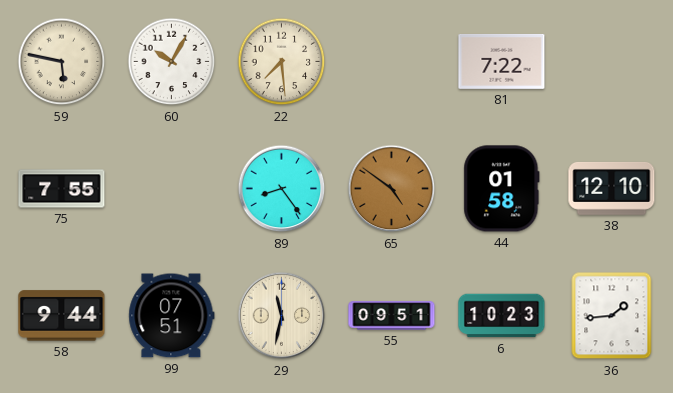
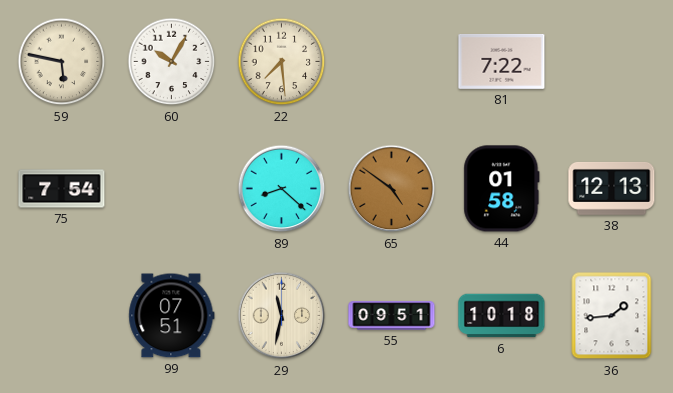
75: 7:55 -> 7:54
89: 8:24 -> 8:22
38: 12:10 -> 12:13
58: 9:44 -> none
6: 10:23 -> 10:18
